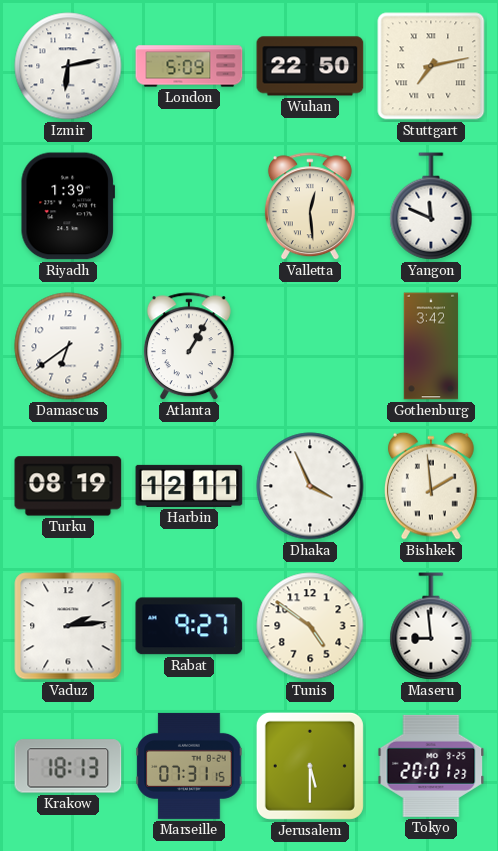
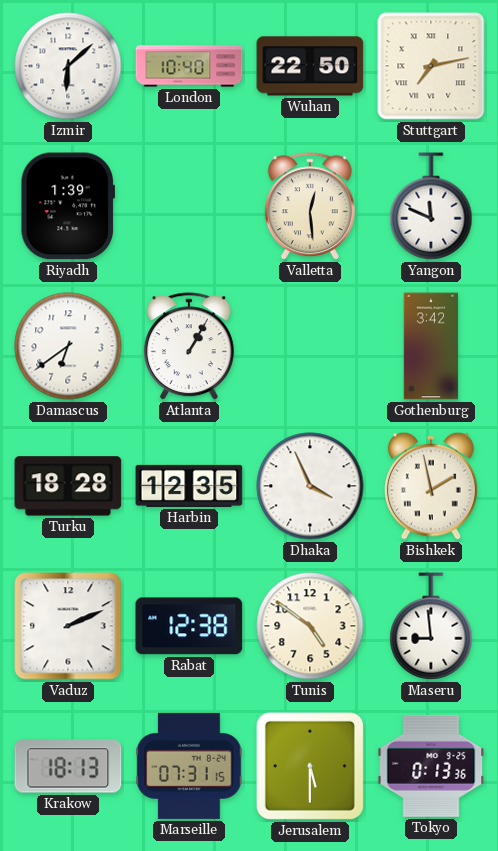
Izmir: 6:13 -> 6:08
London: 5:09 -> 10:40
Turku: 08:19 -> 18:28
Harbin: 12:11 -> 12:35
Bishkek: 1:59 -> 1:58
Vaduz: 2:14 -> 2:11
Rabat: 9:27 -> 12:38
Tokyo: 20:01 -> 0:13
